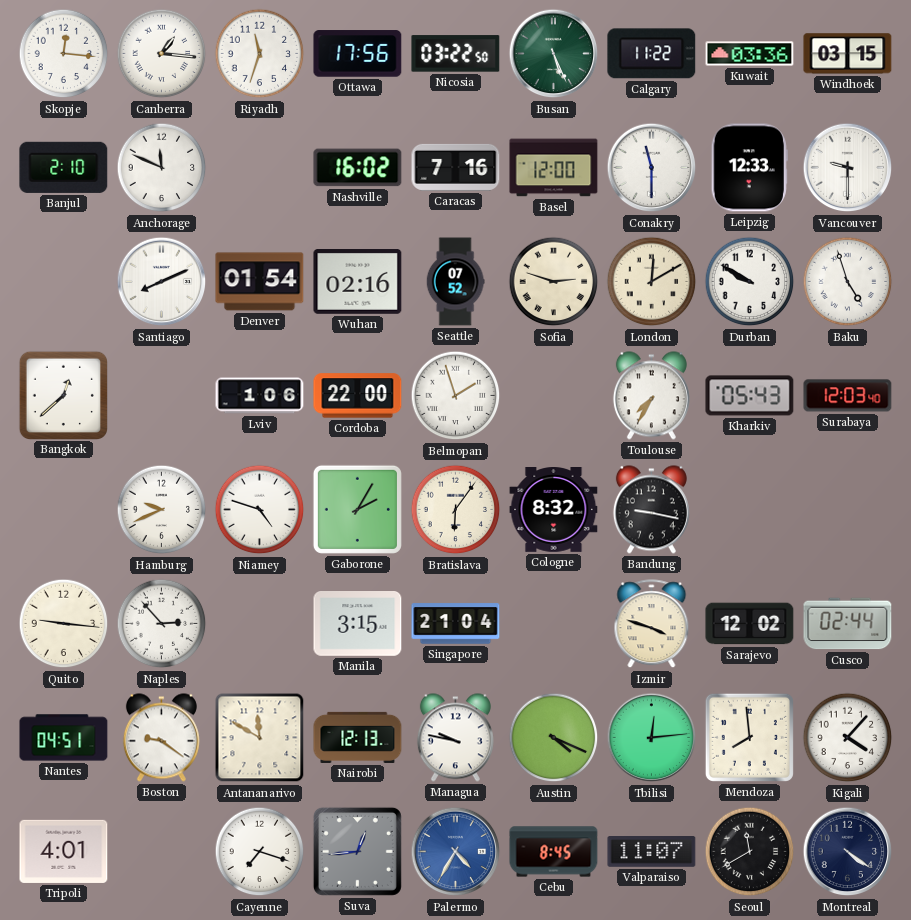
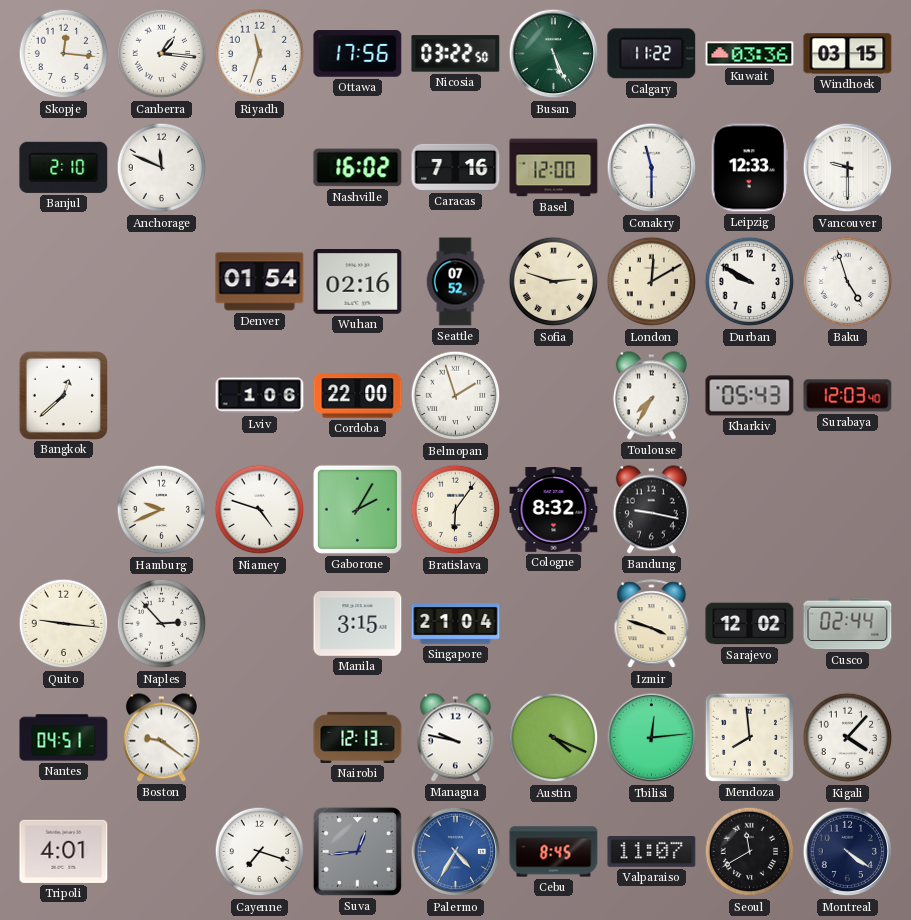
Santiago: 8:11 -> none
Antananarivo: 11:50 -> none
